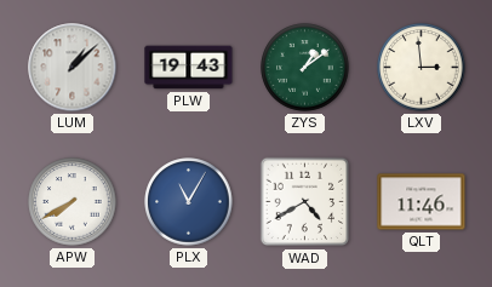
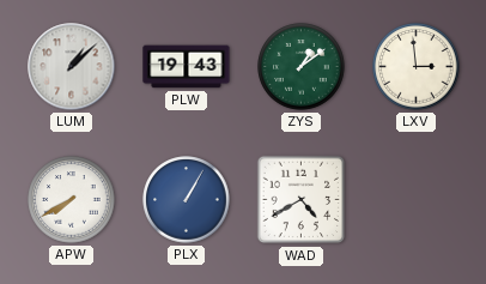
PLX: 11:05 -> 1:05
QLT: 11:46 -> none
